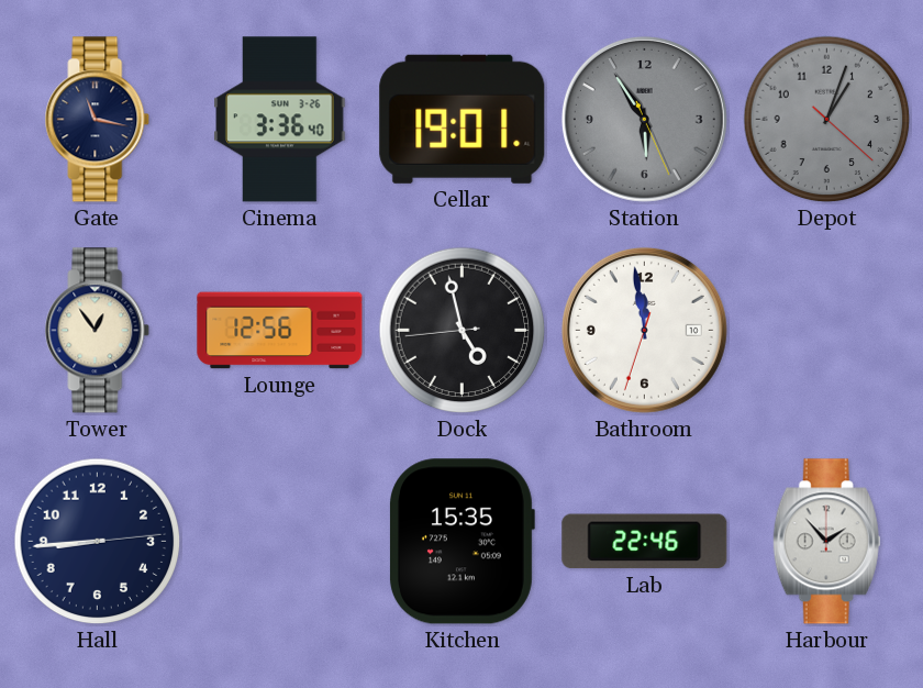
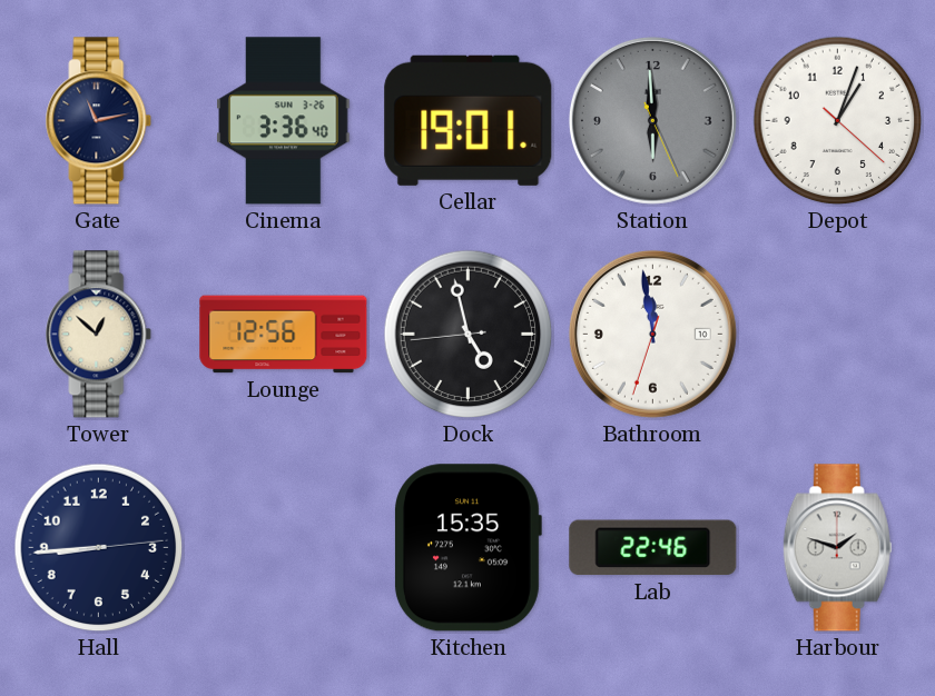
Gate: 11:17 -> 11:13
Station: 5:54 -> 5:59
Depot dial: grey -> white
Tower: 12:54 -> 12:52
Harbour: 1:53 -> 1:48
